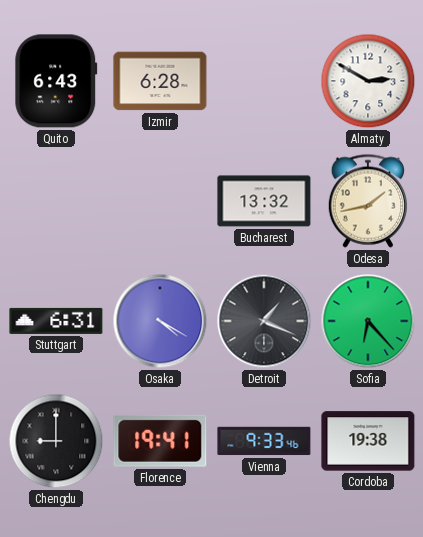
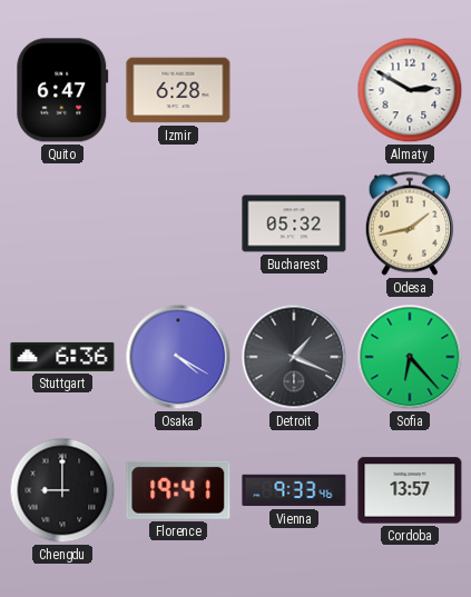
Quito: 6:43 -> 6:47
Bucharest: 13:32 -> 05:32
Stuttgart: 6:31 -> 6:36
Cordoba: 19:38 -> 13:57
